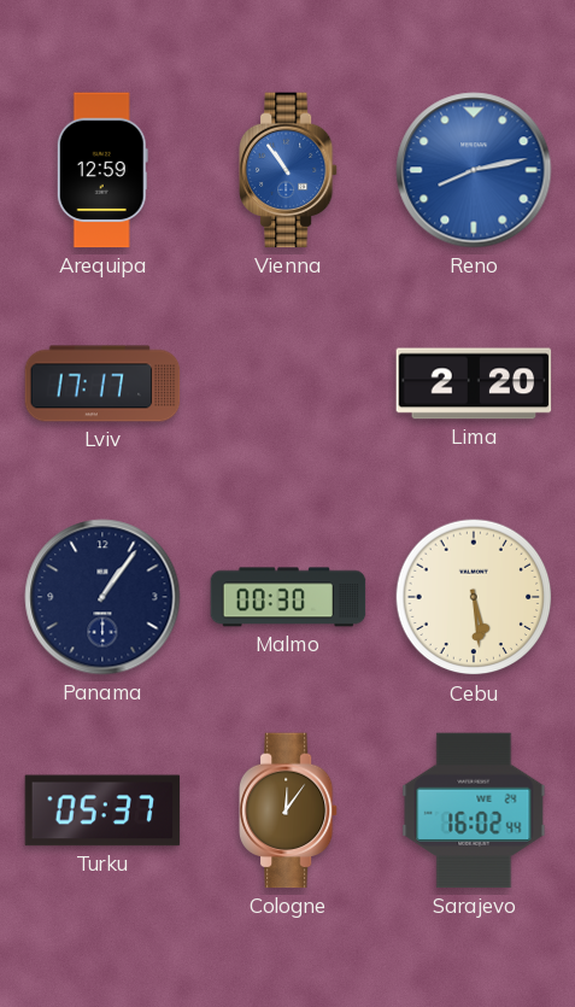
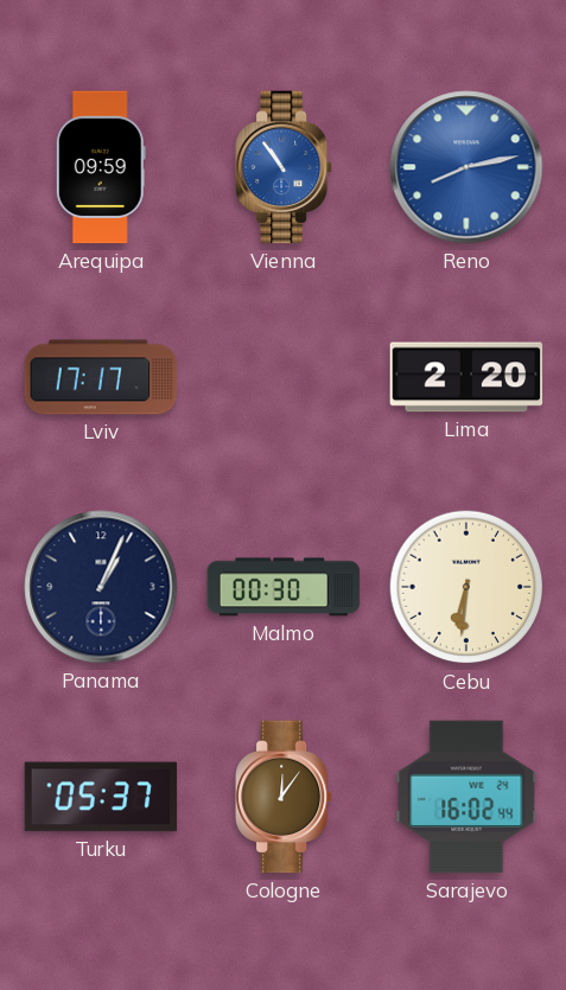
Arequipa: 12:59 -> 09:59
Panama: 1:06 -> 1:04
Cebu: 5:29 -> 6:31
